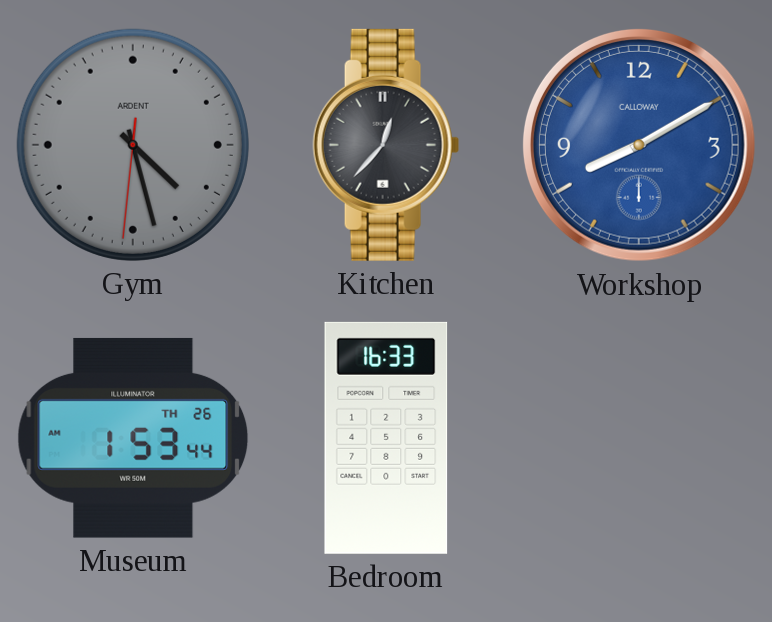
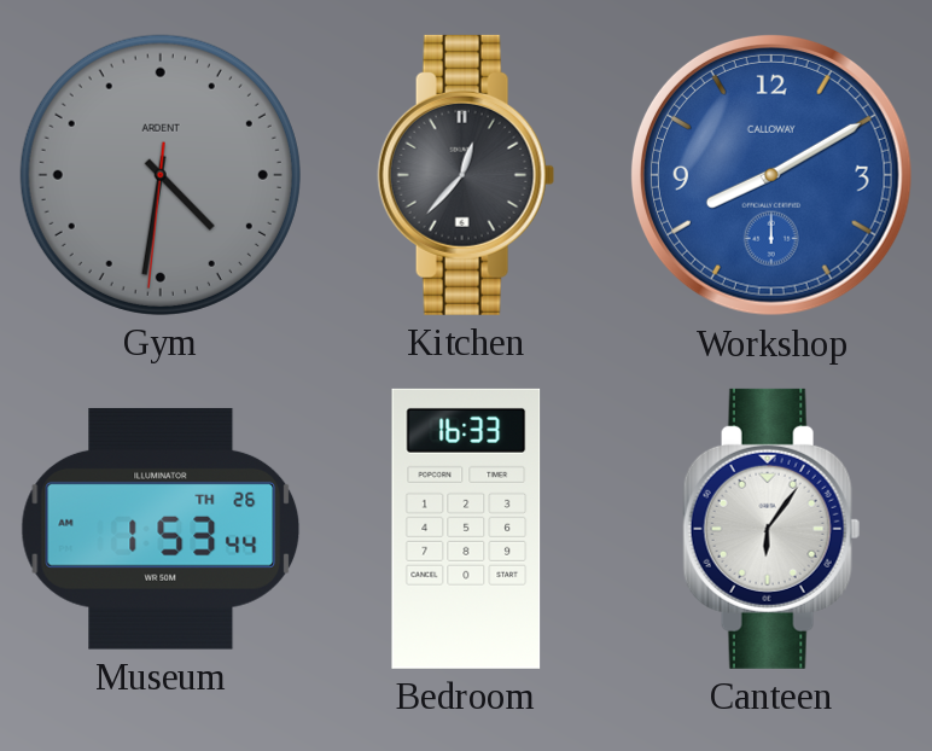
Gym: 4:27 -> 4:31
Canteen: none -> 6:06
